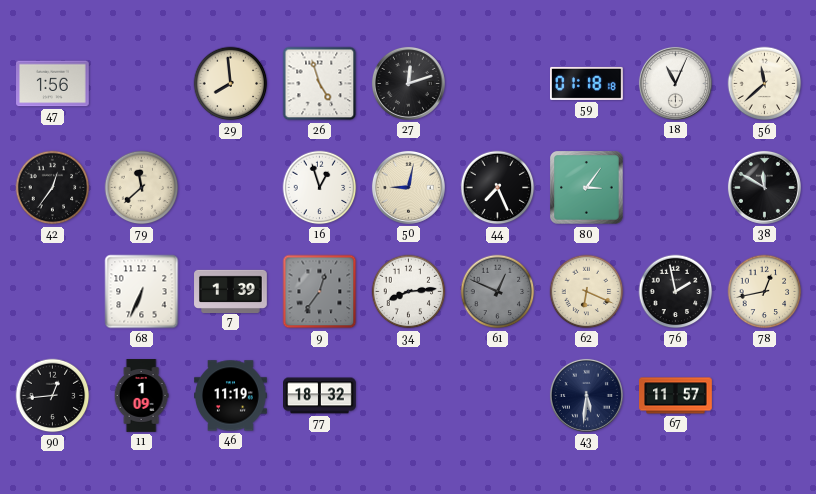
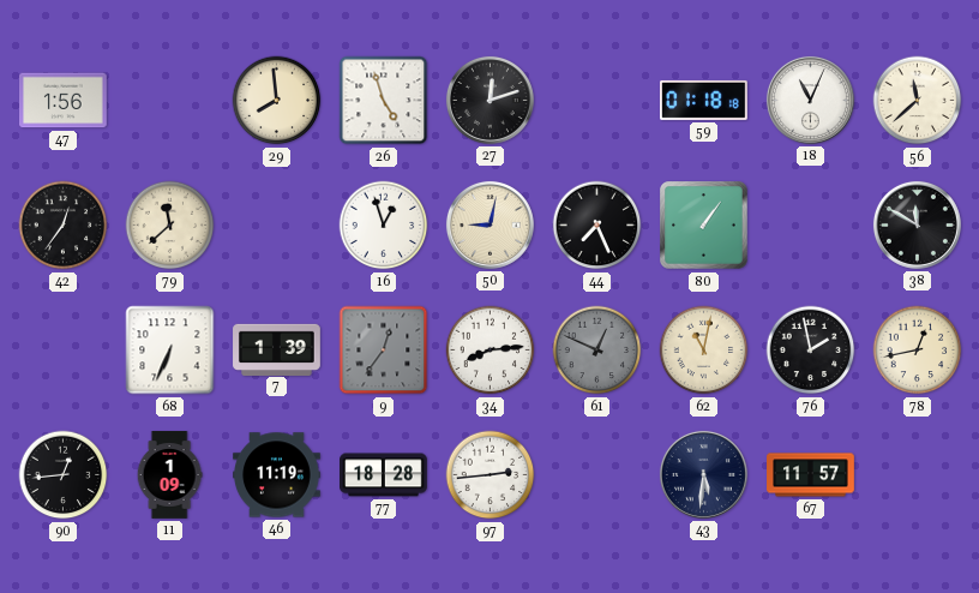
80: 3:06 -> 1:06
62: 6:19 -> 11:02
77: 18:32 -> 18:28
97: none -> 2:44
